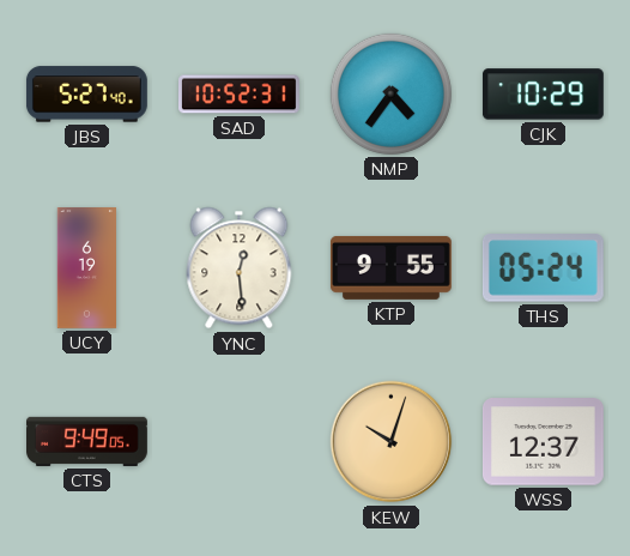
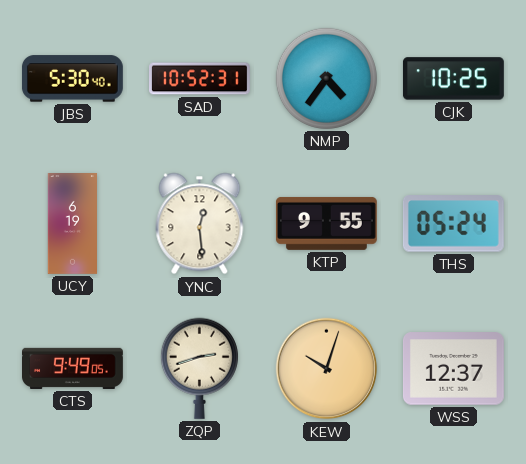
JBS: 5:27 -> 5:30
CJK: 10:29 -> 10:25
ZQP: none -> 2:42
